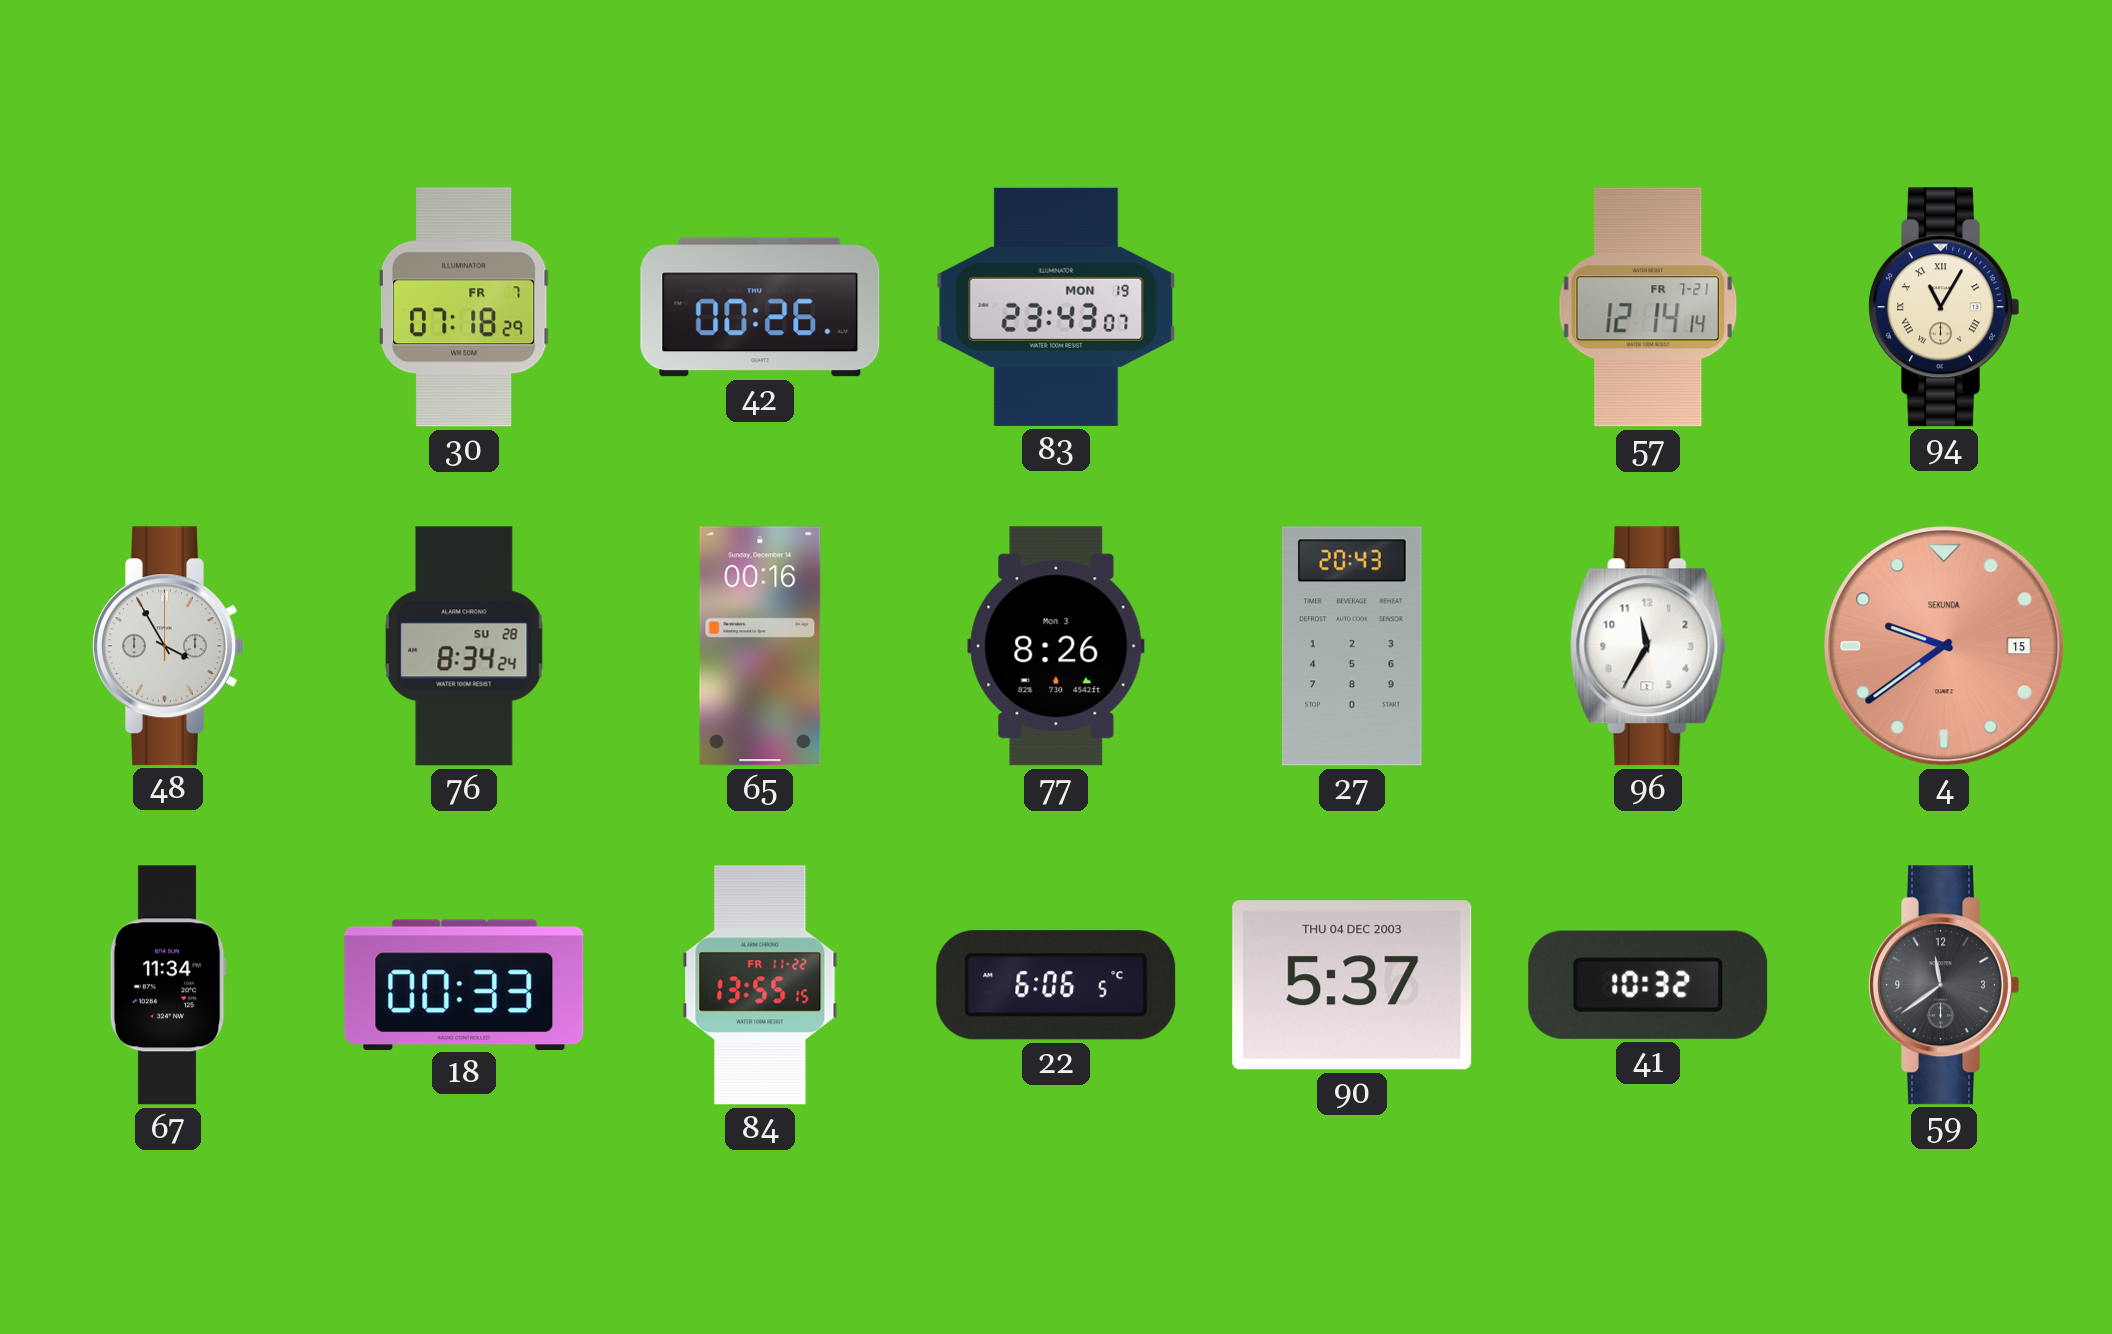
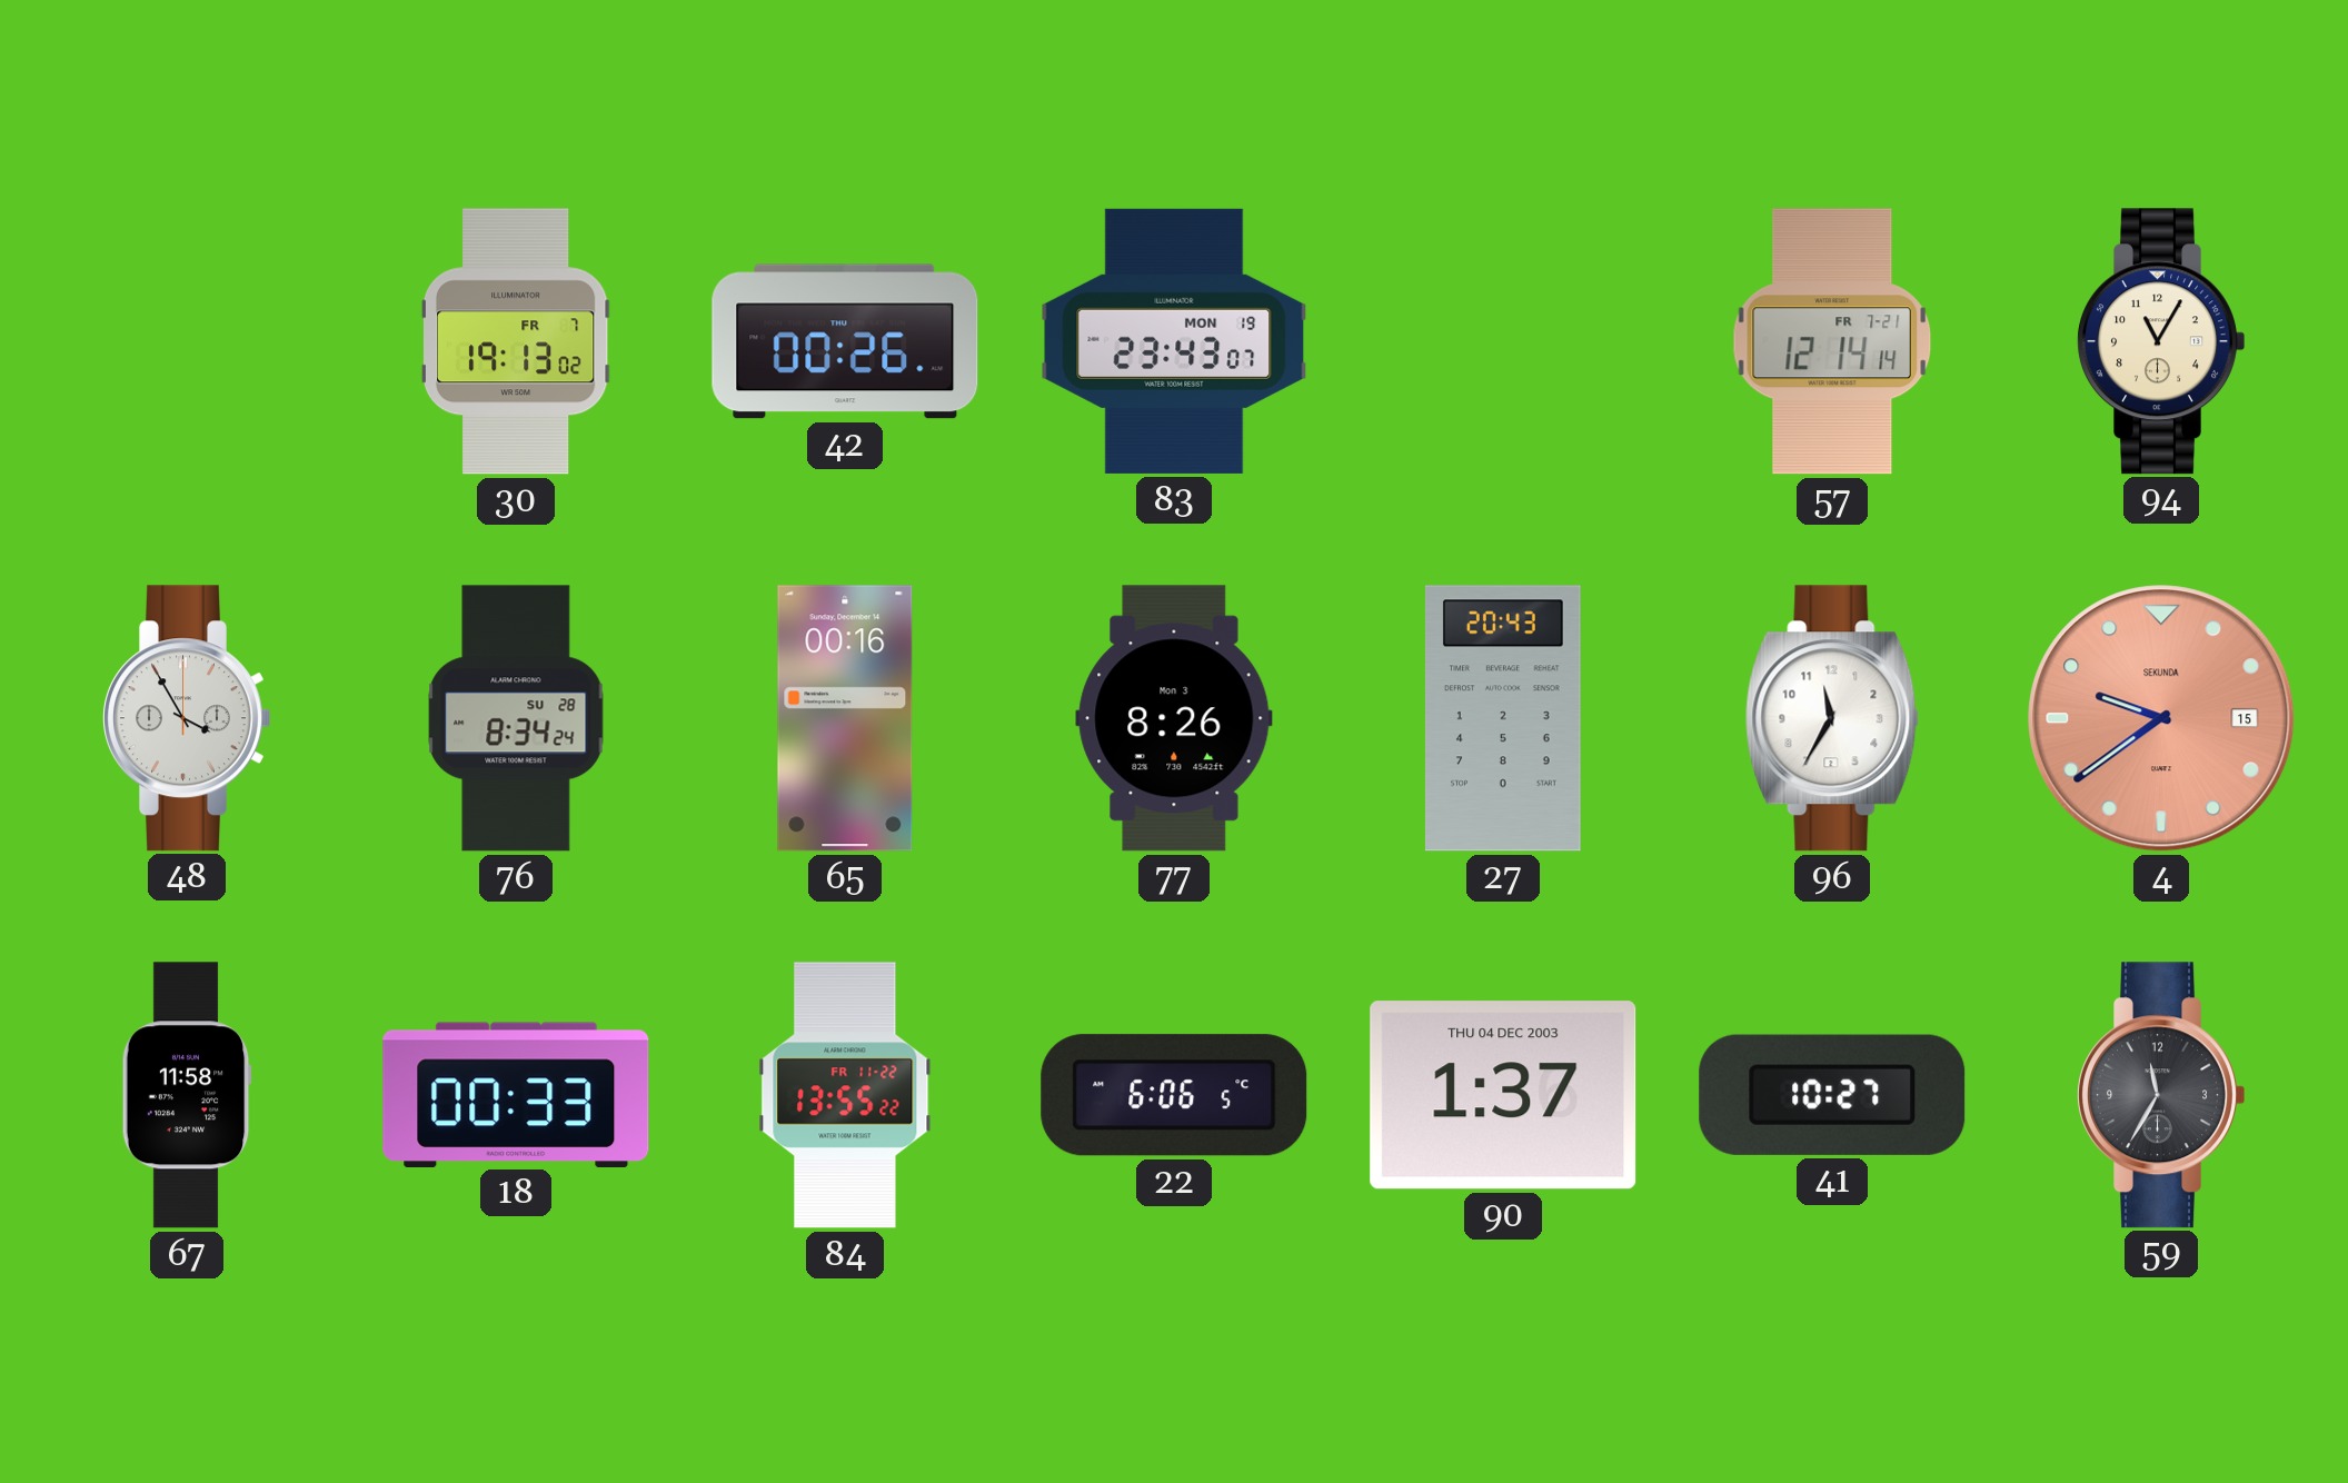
30: 07:18 -> 19:13
94 numerals: Roman -> Arabic
67: 11:34 -> 11:58
84: 13:55:15 -> 13:55:22
90: 5:37 -> 1:37
41: 10:32 -> 10:27
59: 11:39 -> 11:35
